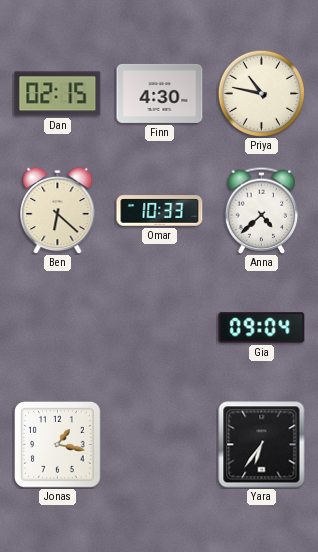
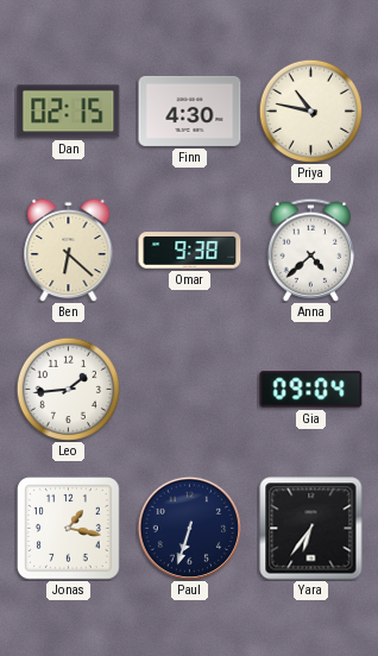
Omar: 10:33 -> 9:38
Leo: none -> 1:44
Paul: none -> 6:33
